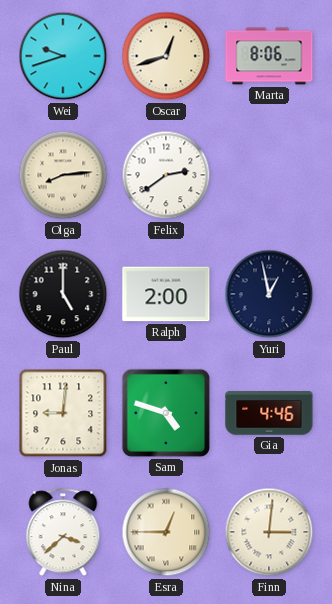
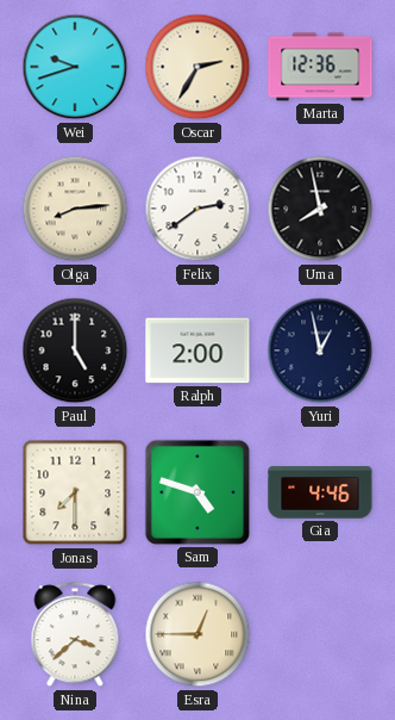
Oscar: 12:42 -> 2:35
Marta: 8:06 -> 12:36
Uma: none -> 7:58
Jonas: 9:01 -> 7:30
Finn: 3:01 -> none
